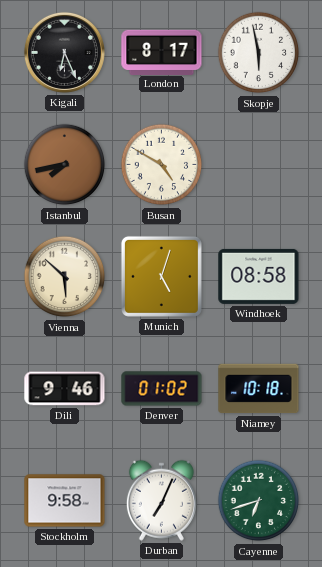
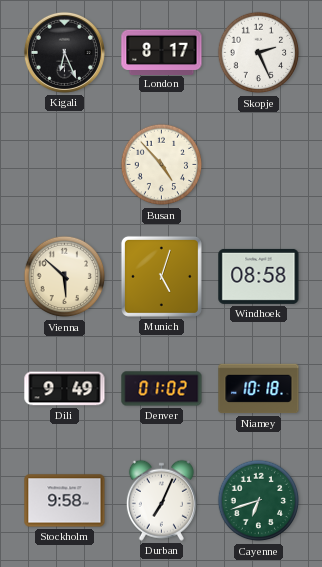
Skopje: 5:58 -> 2:26
Istanbul: 7:43 -> none
Busan: 4:50 -> 4:53
Dili: 9:46 -> 9:49
